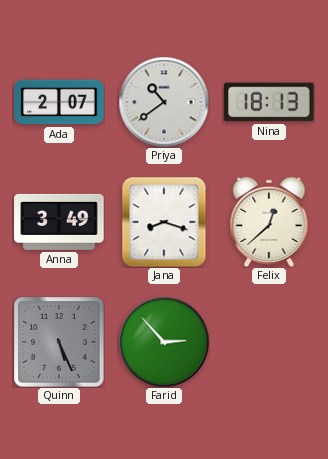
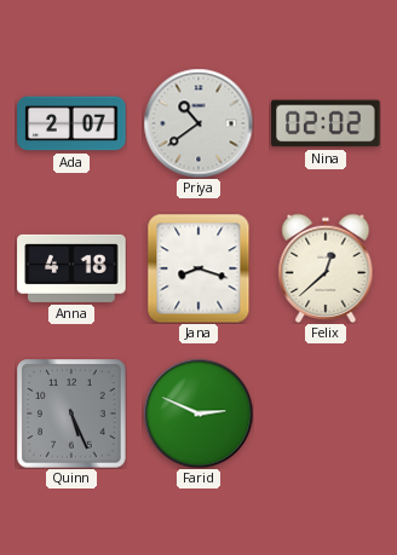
Nina: 18:13 -> 02:02
Anna: 3:49 -> 4:18
Farid: 2:53 -> 2:49
